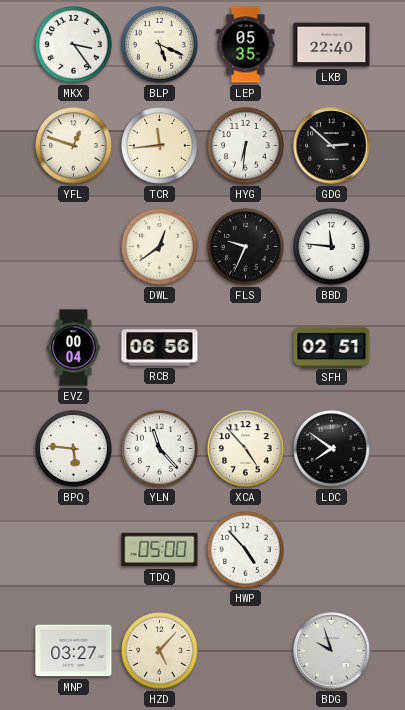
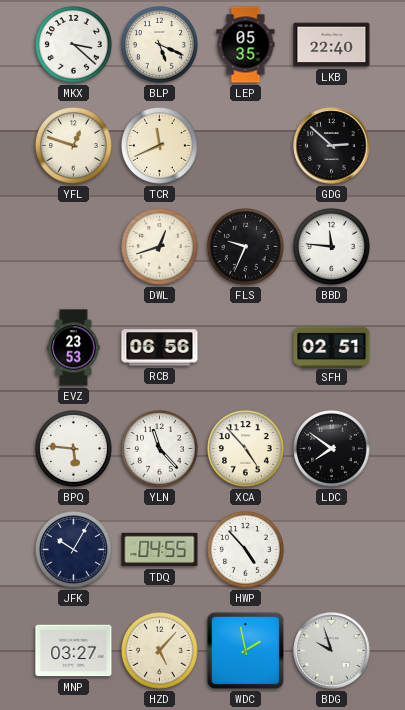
MKX: 3:24 -> 3:22
TCR: 11:44 -> 11:41
HYG: 6:31 -> none
DWL: 12:39 -> 12:42
EVZ: 00:04 -> 23:53
JFK: none -> 10:05
TDQ: 05:00 -> 04:55
WDC: none -> 1:58
